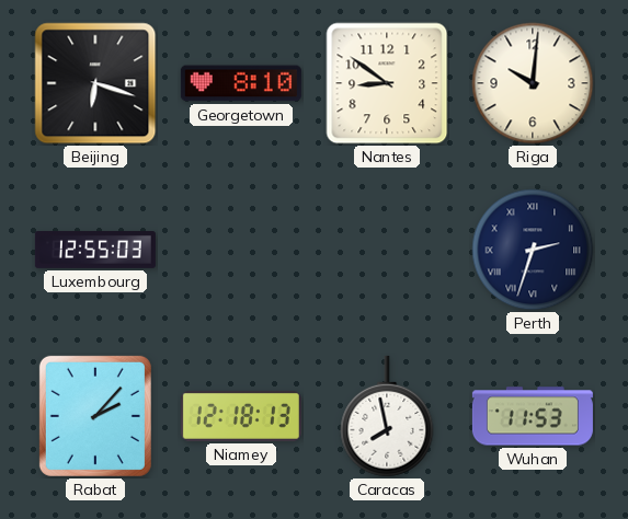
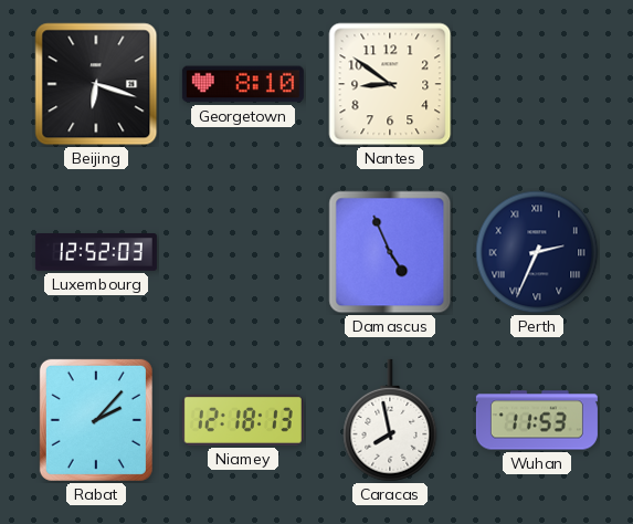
Riga: 10:01 -> none
Luxembourg: 12:55 -> 12:52
Damascus: none -> 4:56
Perth: 2:33 -> 2:34
